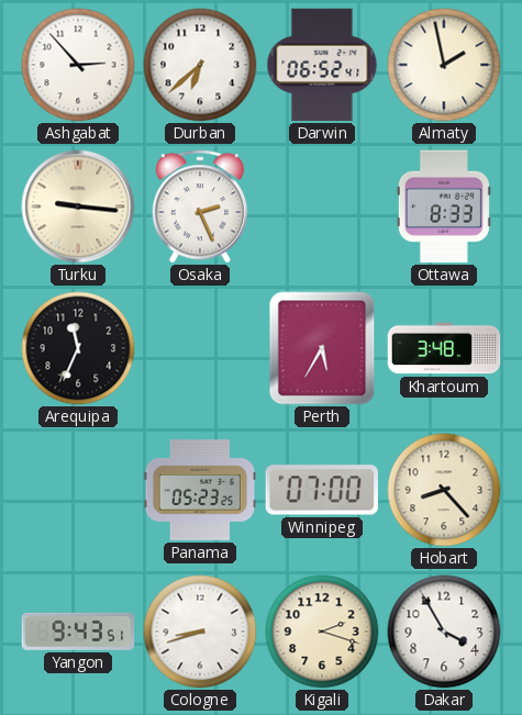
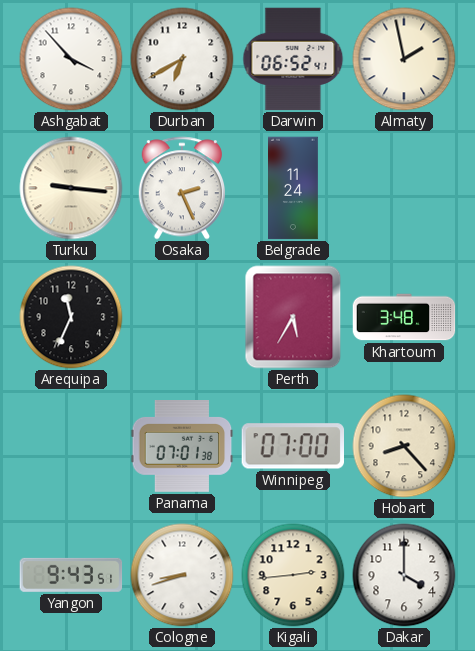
Ashgabat: 2:53 -> 3:53
Durban: 6:38 -> 6:40
Belgrade: none -> 11:24
Ottawa: 8:33 -> none
Panama: 05:23 -> 07:01
Kigali: 2:18 -> 2:44
Dakar: 3:55 -> 4:00
